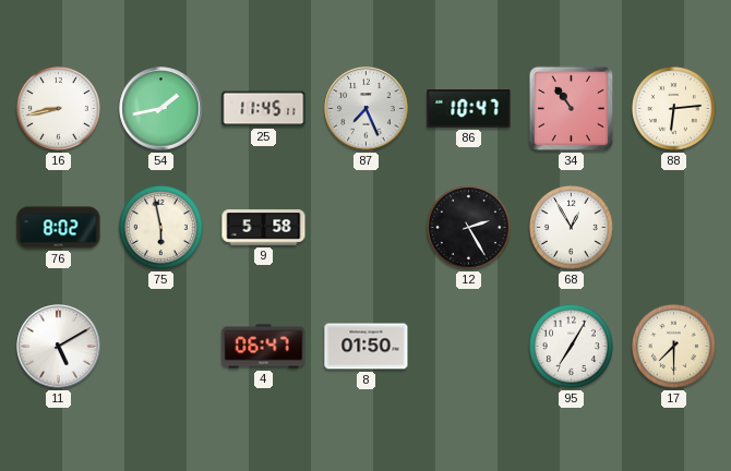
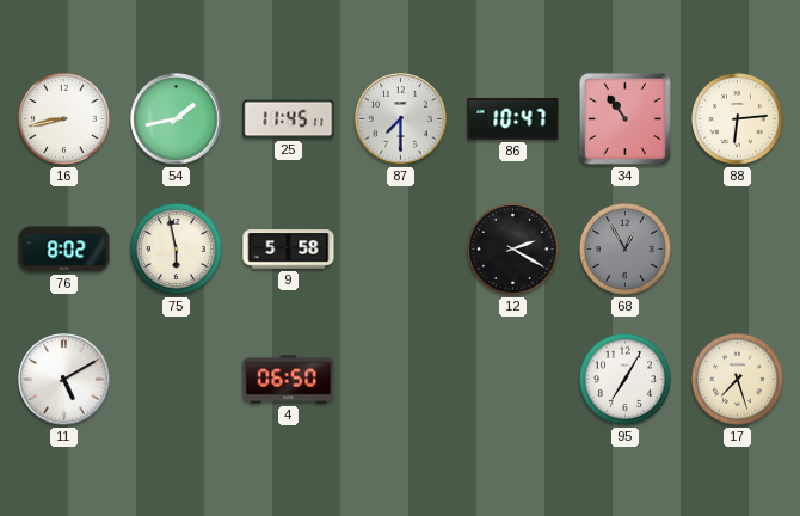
87: 7:26 -> 7:30
12: 2:25 -> 2:20
68 dial: white -> grey
4: 06:47 -> 06:50
8: 01:50 -> none
17: 7:30 -> 7:27
